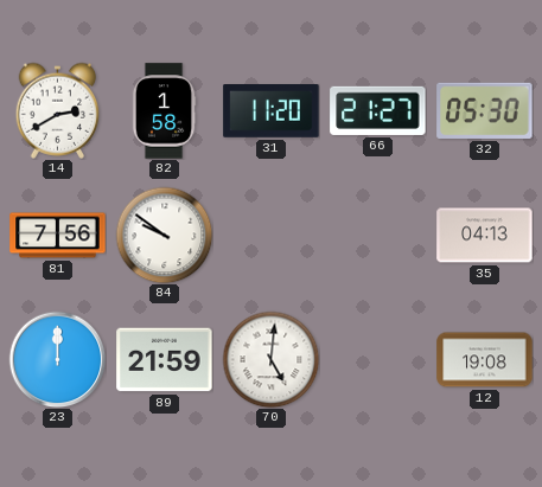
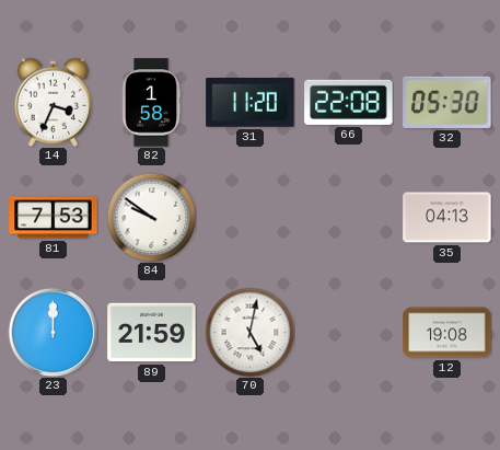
14: 2:40 -> 3:34
66: 21:27 -> 22:08
81: 7:56 -> 7:53
70: 5:01 -> 5:02
